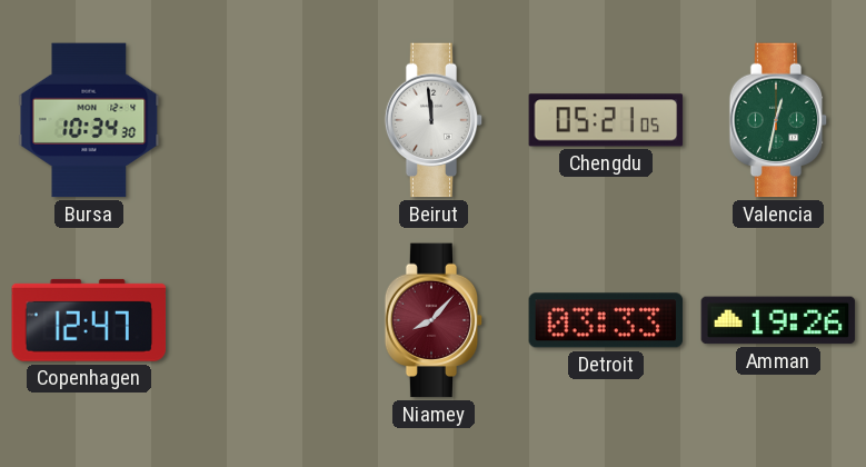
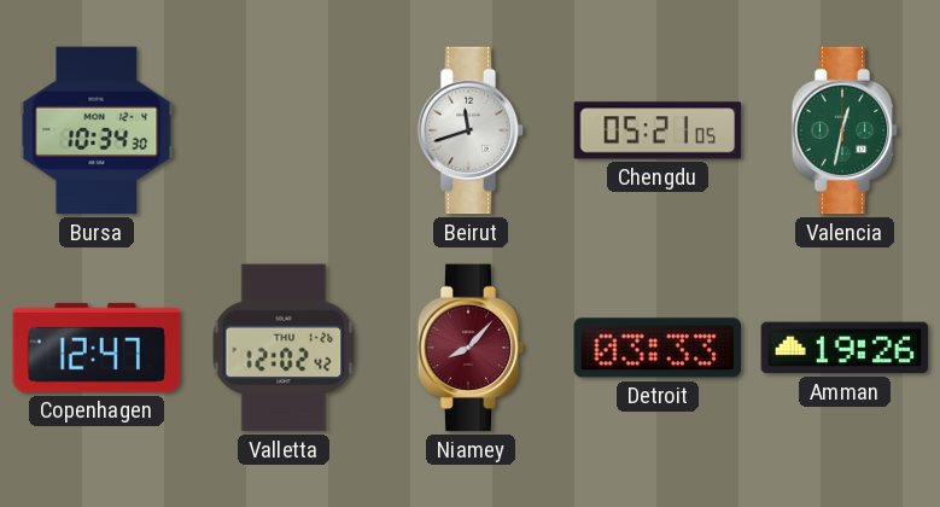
Beirut: 11:59 -> 11:42
Valletta: none -> 12:02
